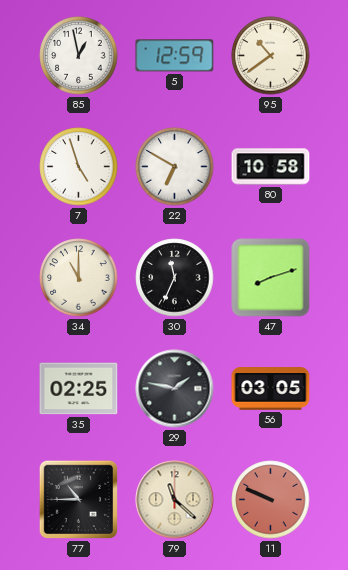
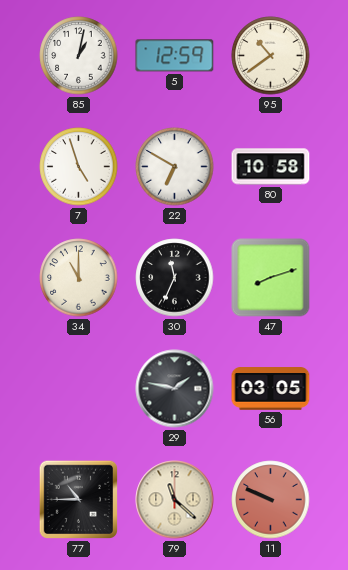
85: 12:58 -> 1:02
35: 02:25 -> none
